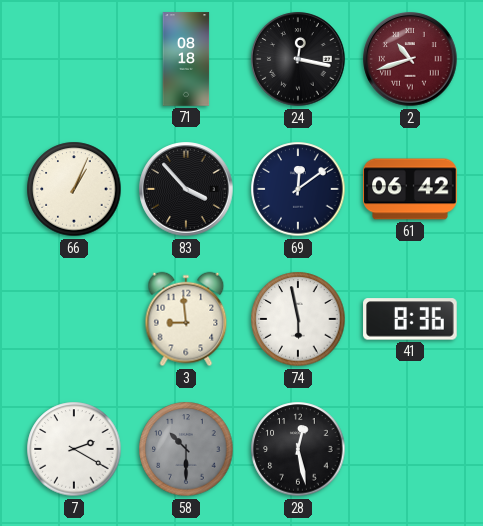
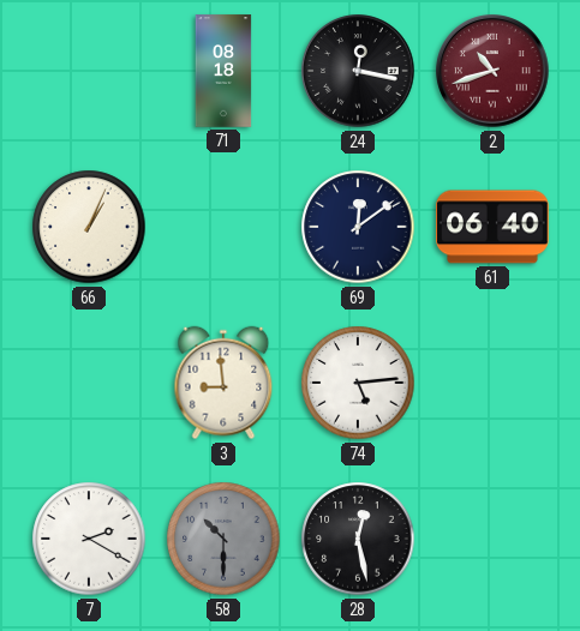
83: 3:53 -> none
61: 06:42 -> 06:40
74: 5:58 -> 5:14
41: 8:36 -> none
